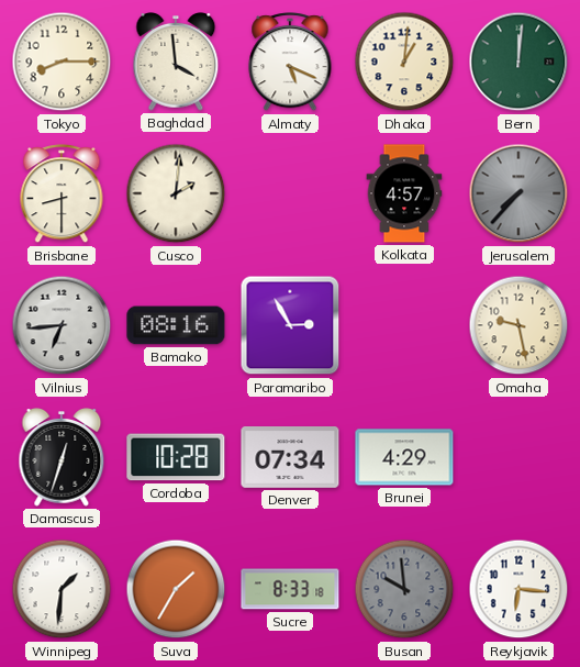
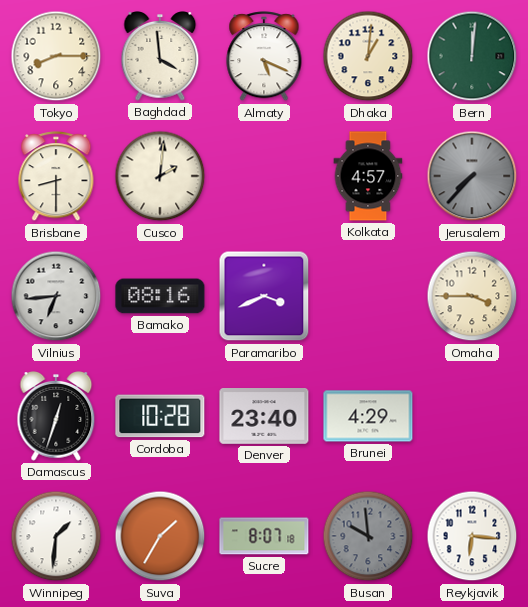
Paramaribo: 2:55 -> 3:41
Omaha: 9:28 -> 3:45
Denver: 07:34 -> 23:40
Sucre: 8:33 -> 8:07
